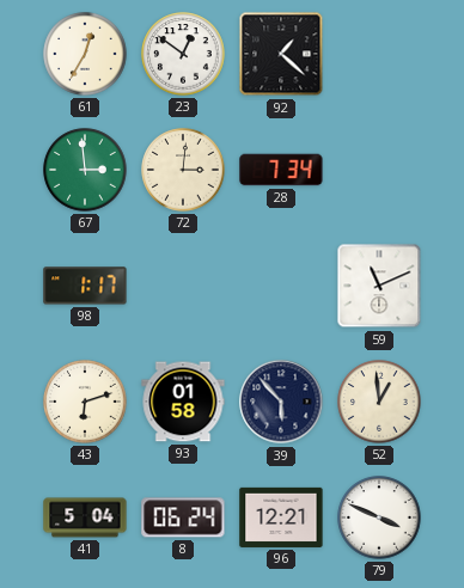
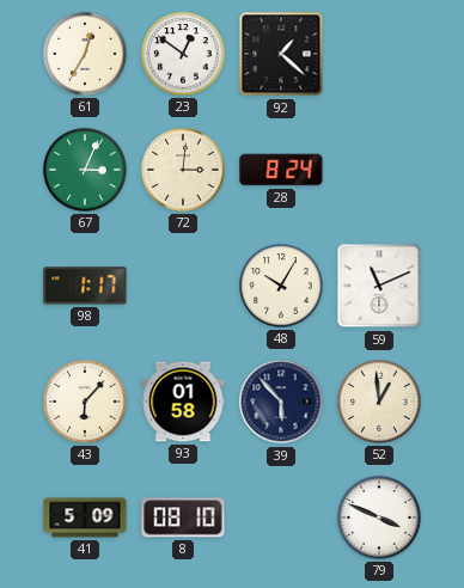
67: 2:59 -> 3:04
28: 7:34 -> 8:24
48: none -> 10:05
43: 6:12 -> 6:07
41: 5:04 -> 5:09
8: 06:24 -> 08:10
96: 12:21 -> none
